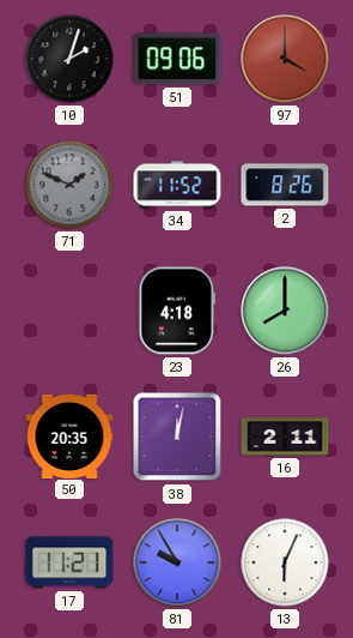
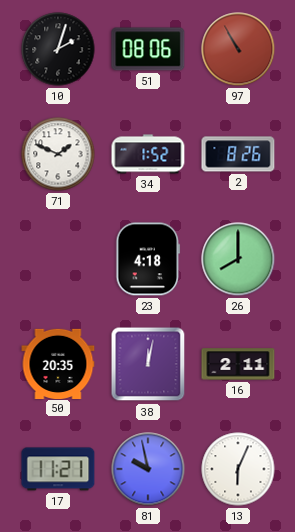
51: 09:06 -> 08:06
97: 4:00 -> 10:55
71 dial: grey -> white
34: 11:52 -> 1:52
81: 9:55 -> 9:58
